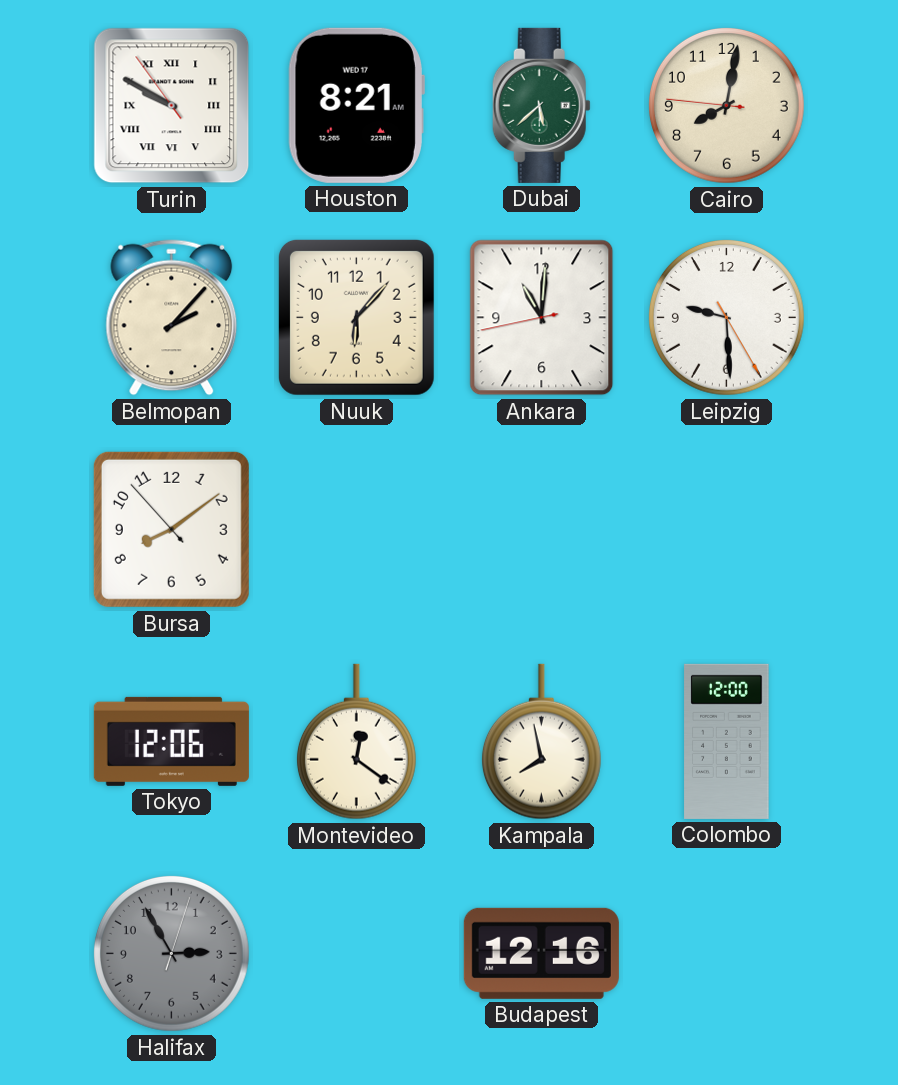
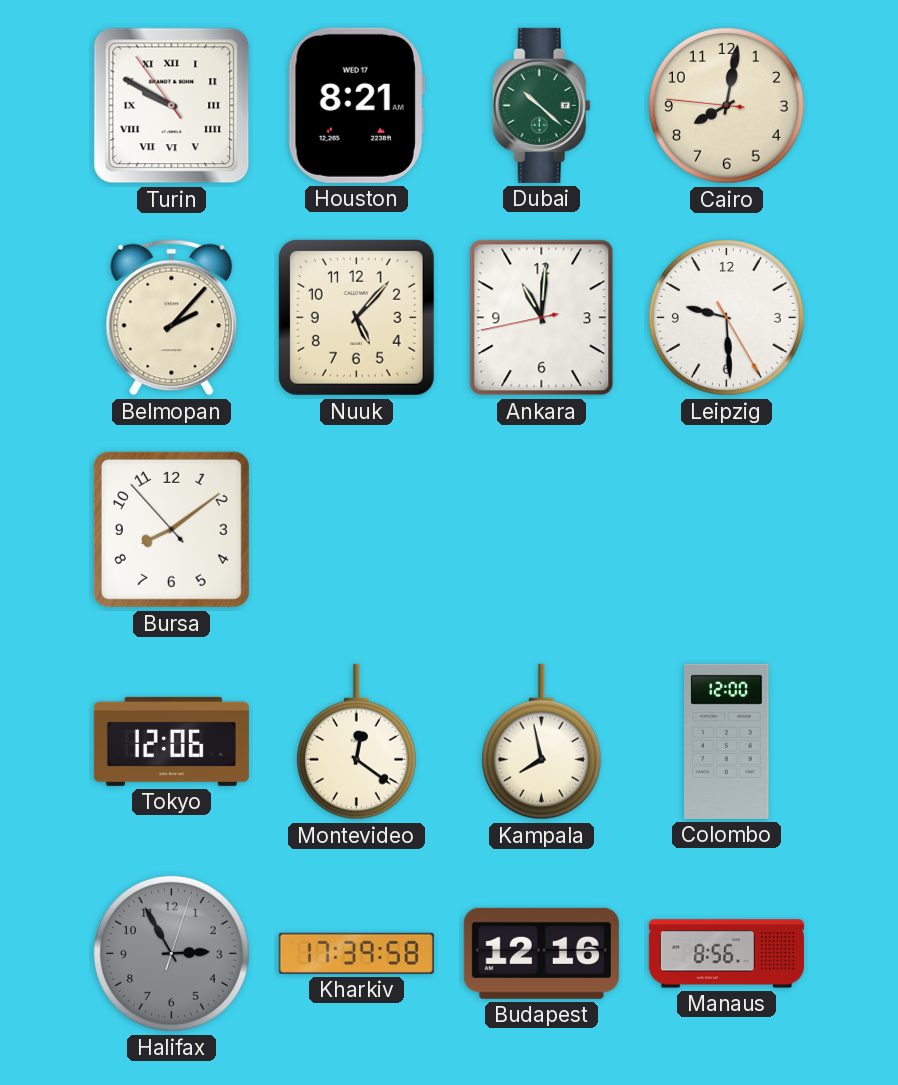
Dubai: 5:38 -> 10:22
Nuuk: 6:07 -> 5:07
Kharkiv: none -> 17:39
Manaus: none -> 8:56
